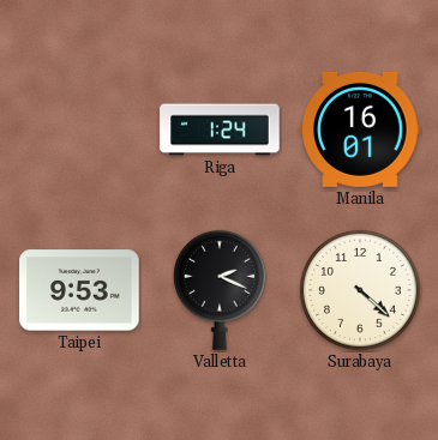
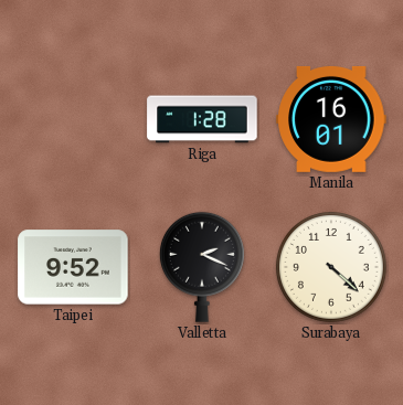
Riga: 1:24 -> 1:28
Taipei: 9:53 -> 9:52
